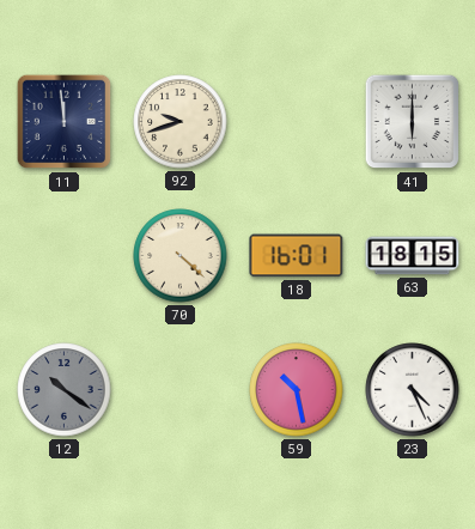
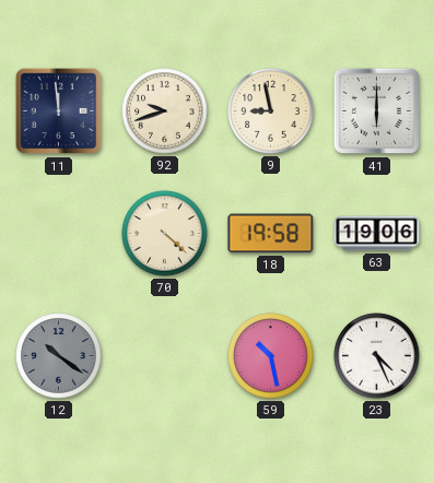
9: none -> 8:58
18: 16:01 -> 19:58
63: 18:15 -> 19:06
